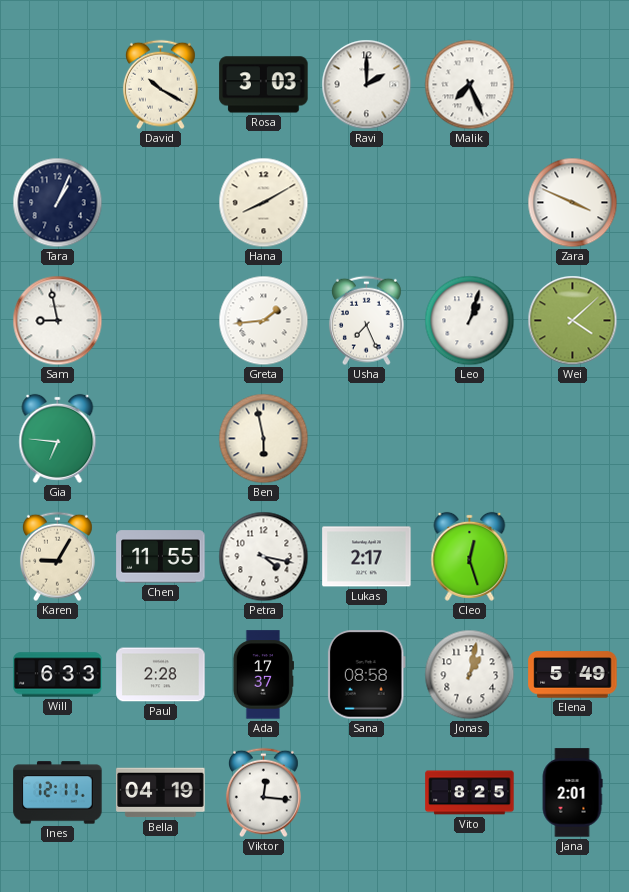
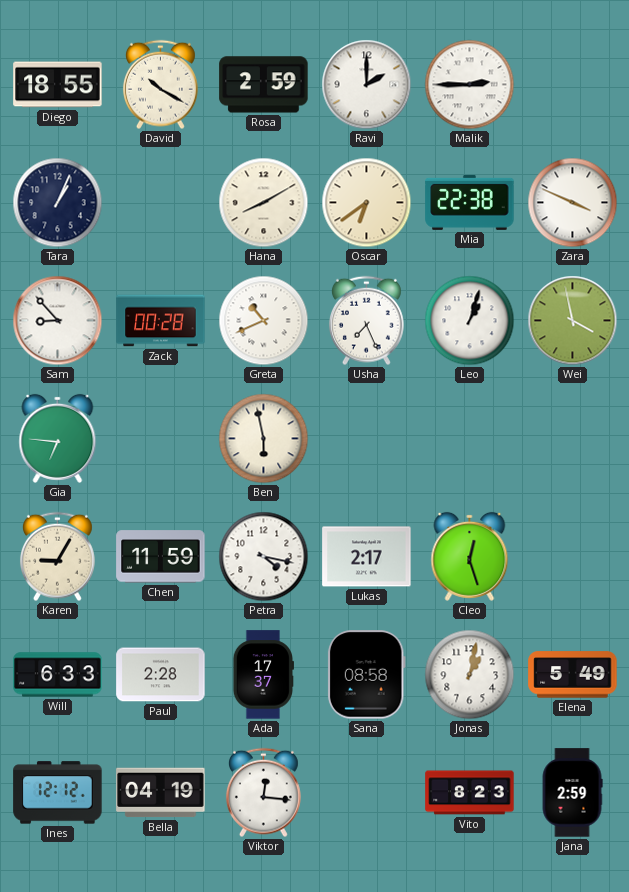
Diego: none -> 18:55
Rosa: 3:03 -> 2:59
Malik: 7:26 -> 2:45
Oscar: none -> 6:39
Mia: none -> 22:38
Sam: 8:58 -> 8:53
Zack: none -> 00:28
Greta: 1:44 -> 10:41
Wei: 4:08 -> 3:58
Chen: 11:55 -> 11:59
Ines: 12:11 -> 12:12
Vito: 8:25 -> 8:23
Jana: 2:01 -> 2:59
